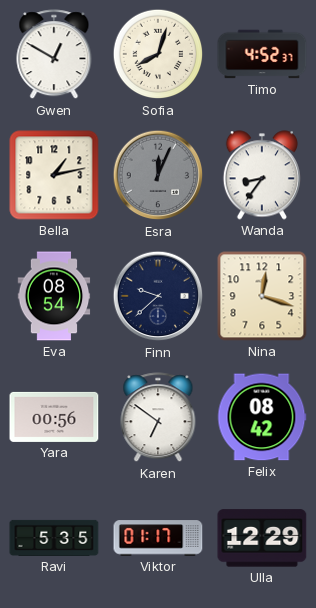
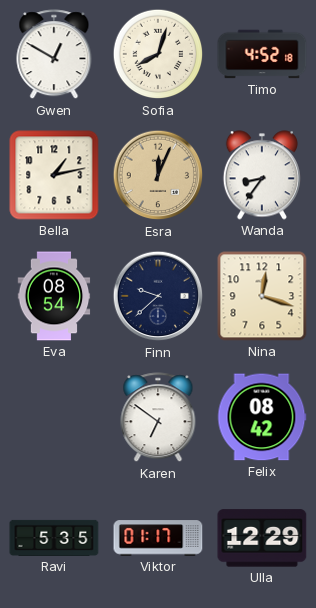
Timo: 4:52:37 -> 4:52:18
Esra dial: grey -> champagne
Yara: 00:56 -> none
